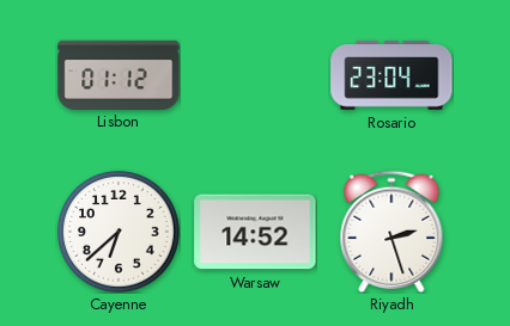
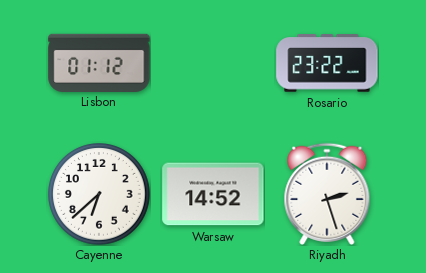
Rosario: 23:04 -> 23:22
